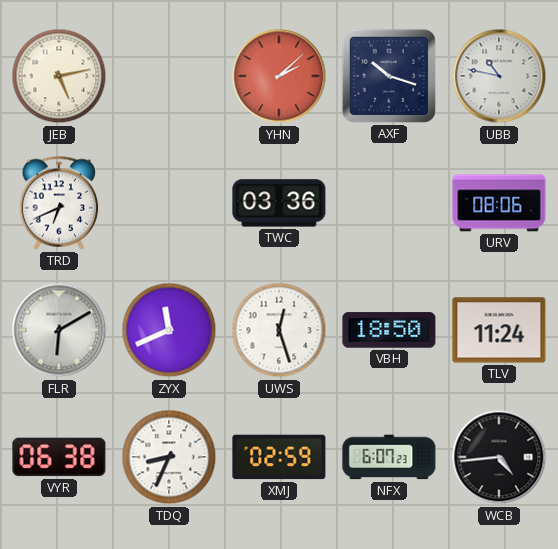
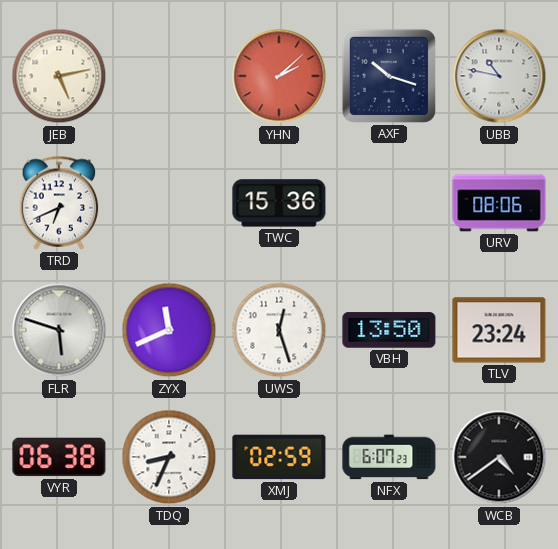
TWC: 03:36 -> 15:36
FLR: 6:10 -> 5:48
VBH: 18:50 -> 13:50
TLV: 11:24 -> 23:24
WCB: 4:44 -> 4:39
